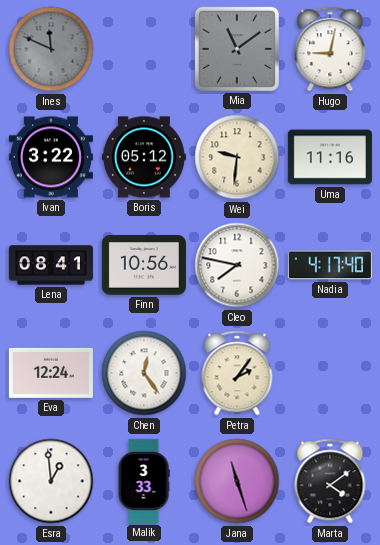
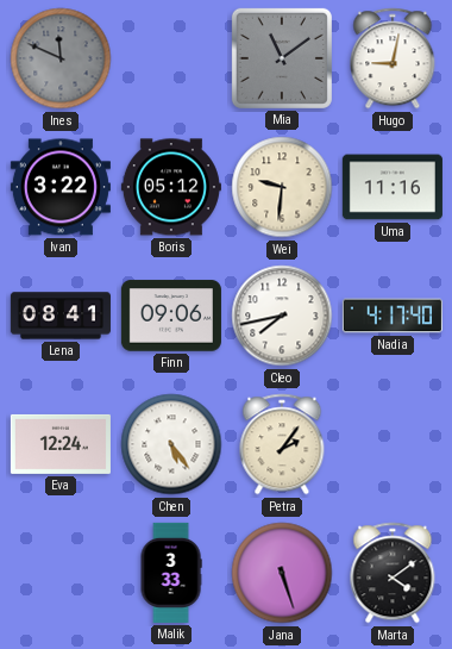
Finn: 10:56 -> 09:06
Cleo: 7:47 -> 7:43
Chen: 12:24 -> 5:24
Esra: 12:59 -> none
Jana: 11:27 -> 5:27
